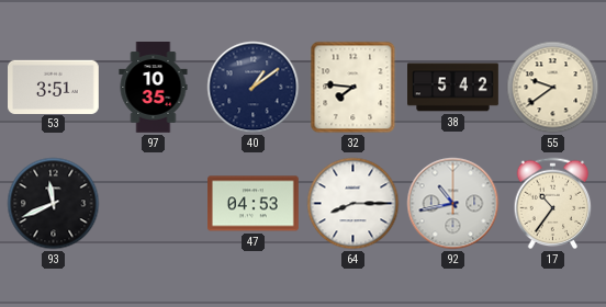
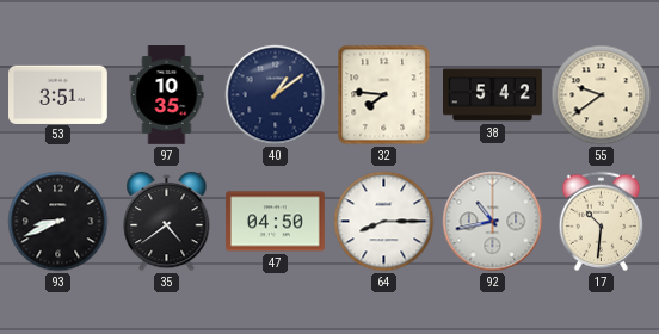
93: 11:41 -> 8:41
35: none -> 4:39
47: 04:53 -> 04:50
17: 10:36 -> 10:31
